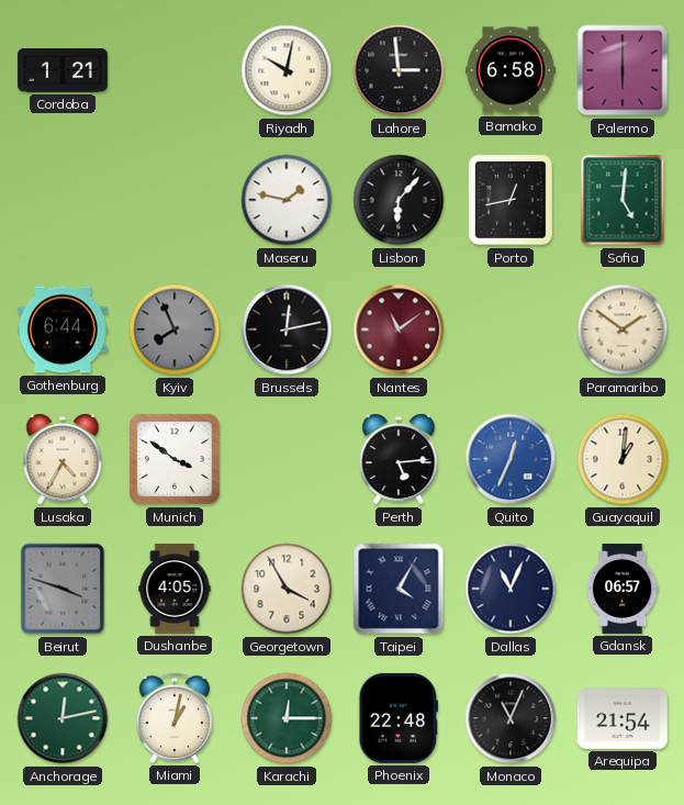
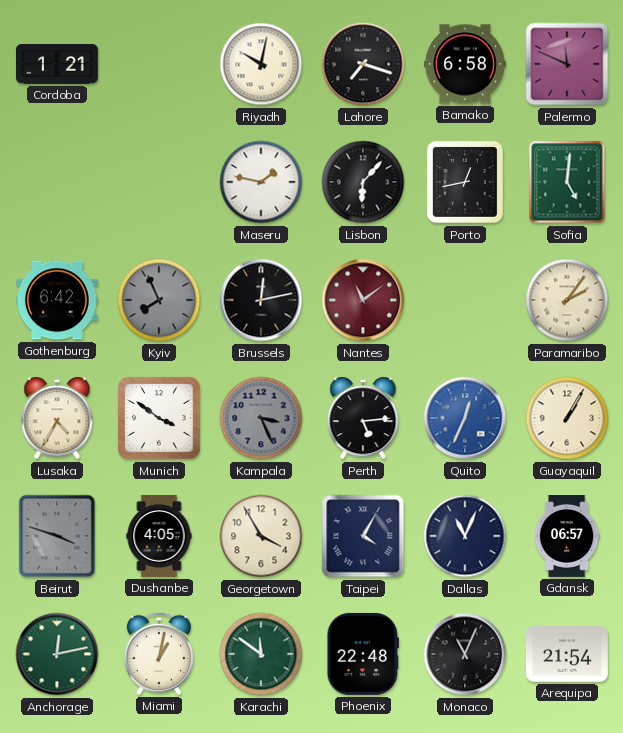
Lahore: 2:59 -> 7:18
Palermo: 6:00 -> 11:49
Gothenburg: 6:44 -> 6:42
Paramaribo: 1:51 -> 2:06
Kampala: none -> 3:26
Guayaquil: 1:01 -> 1:05
Karachi: 12:15 -> 11:51
